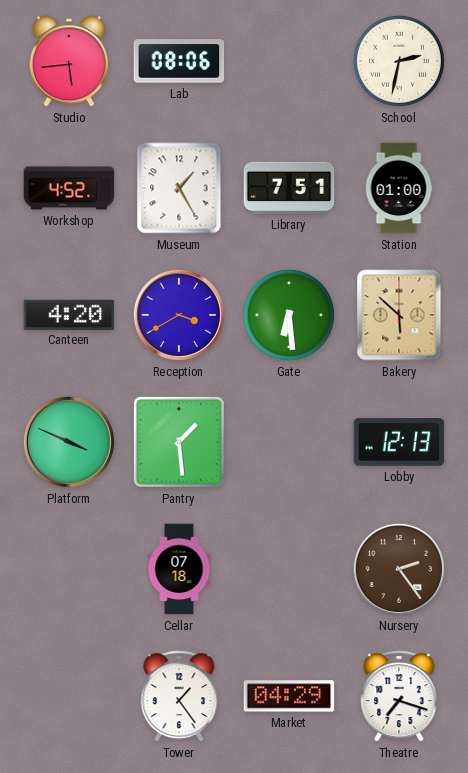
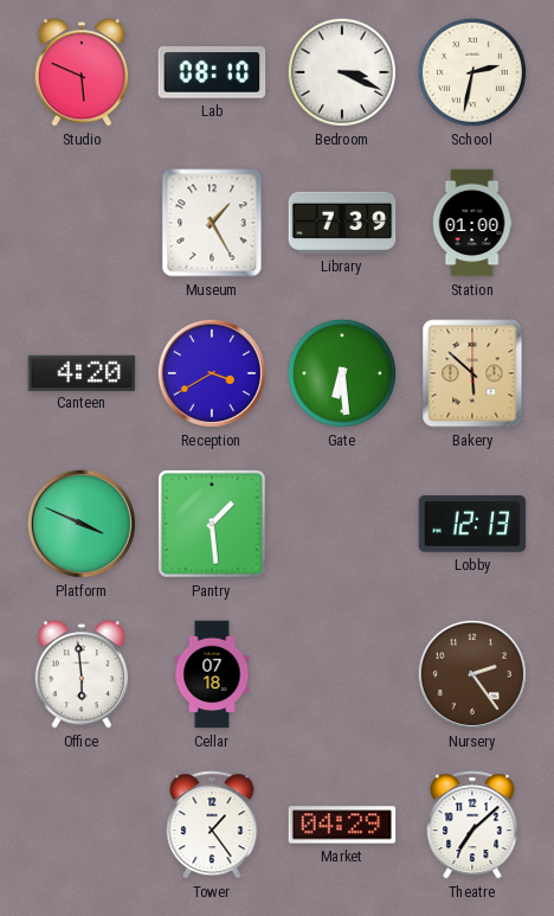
Studio: 5:44 -> 5:49
Lab: 08:06 -> 08:10
Bedroom: none -> 3:19
Workshop: 4:52 -> none
Library: 7:51 -> 7:39
Office: none -> 5:59
Theatre: 7:18 -> 7:08
